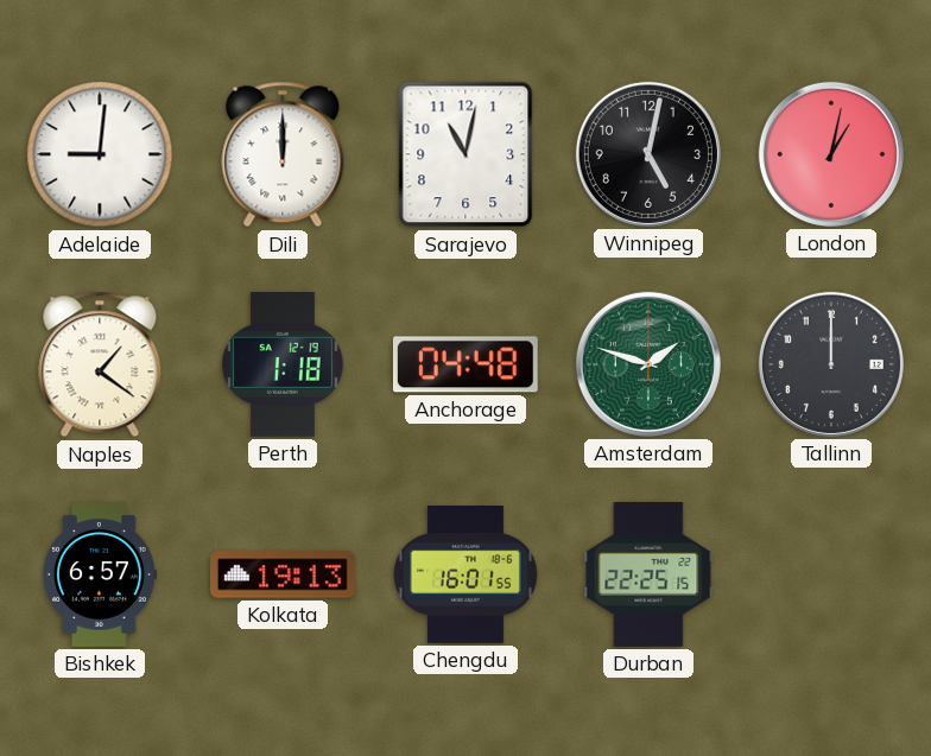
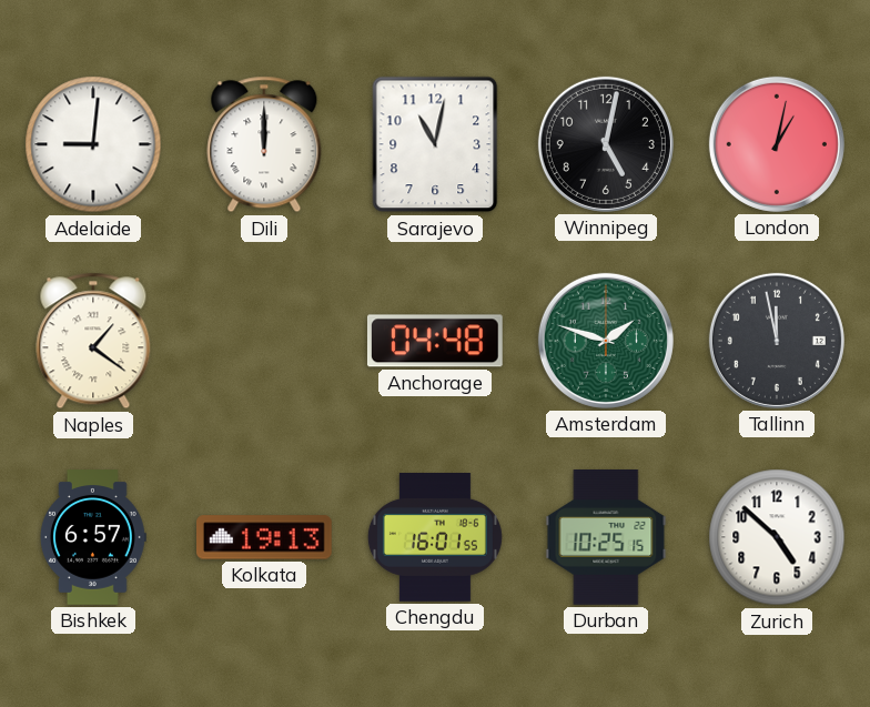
Perth: 1:18 -> none
Tallinn: 12:00 -> 11:58
Durban: 22:25 -> 10:25
Zurich: none -> 4:52
